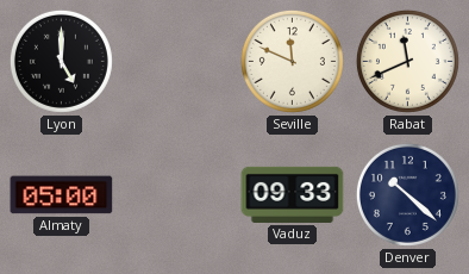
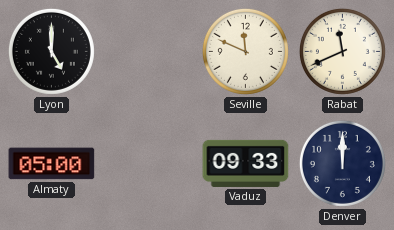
Denver: 10:22 -> 12:00
